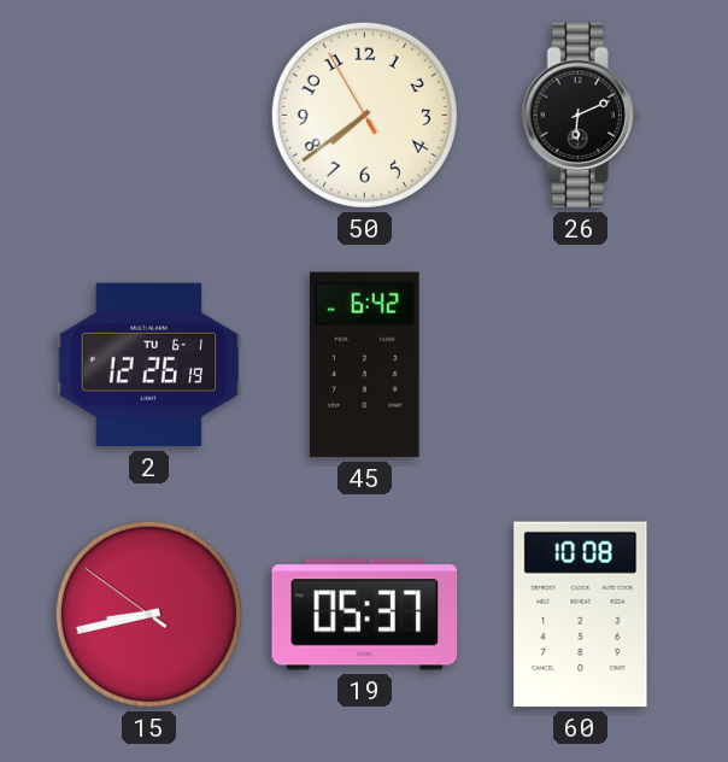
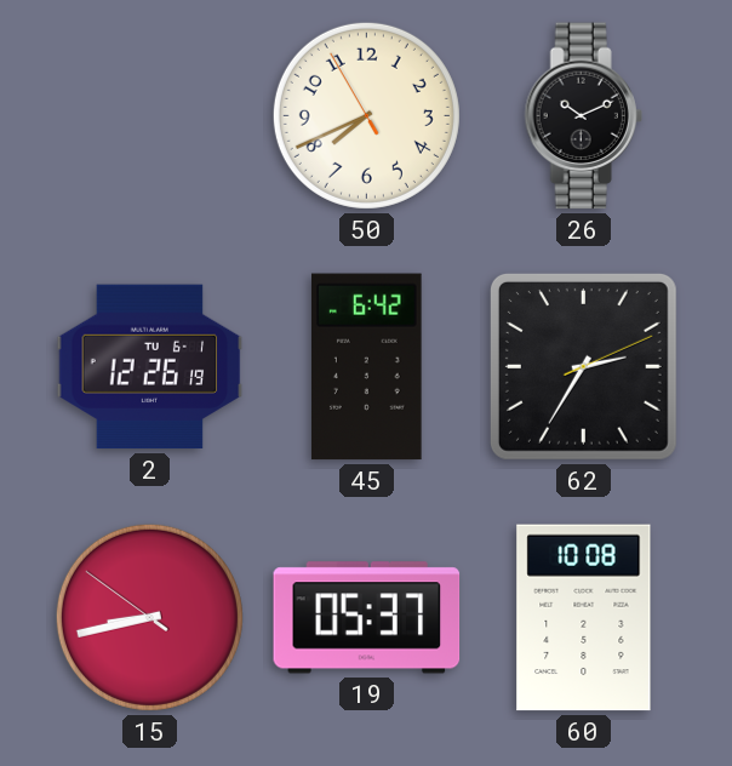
50: 7:38 -> 7:40
26: 6:11 -> 10:11
62: none -> 2:35
